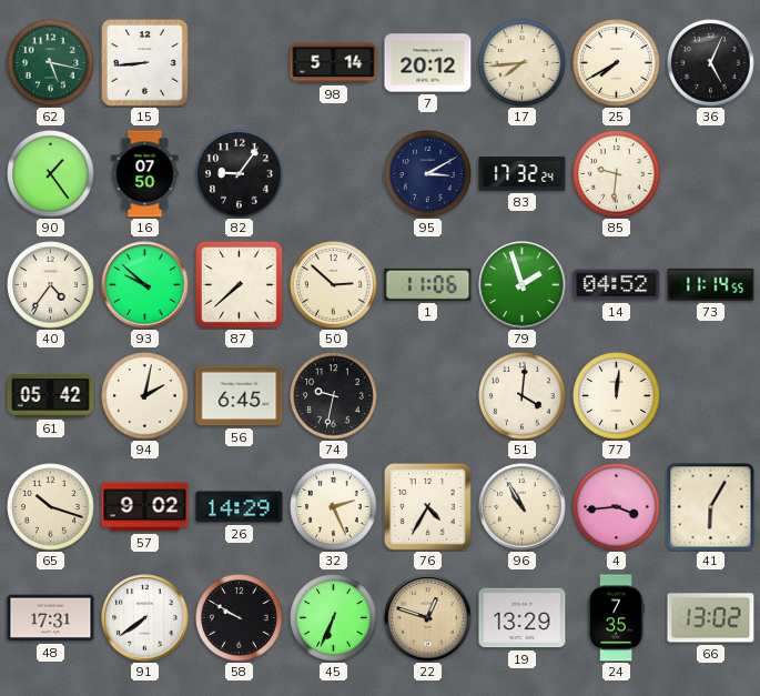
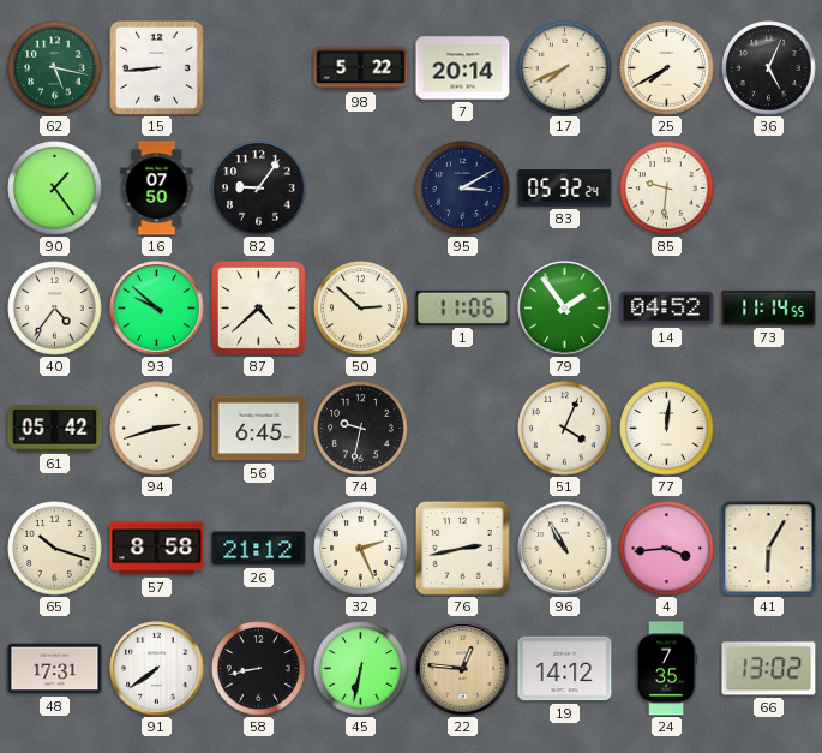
98: 5:14 -> 5:22
7: 20:12 -> 20:14
17: 7:44 -> 7:41
83: 17:32 -> 05:32
87: 7:38 -> 4:38
79: 1:57 -> 1:54
94: 2:02 -> 2:42
51: 4:01 -> 4:04
57: 9:02 -> 8:58
26: 14:29 -> 21:12
76: 4:35 -> 2:43
58: 9:50 -> 8:43
45: 6:34 -> 6:32
22: 12:48 -> 12:46
19: 13:29 -> 14:12
